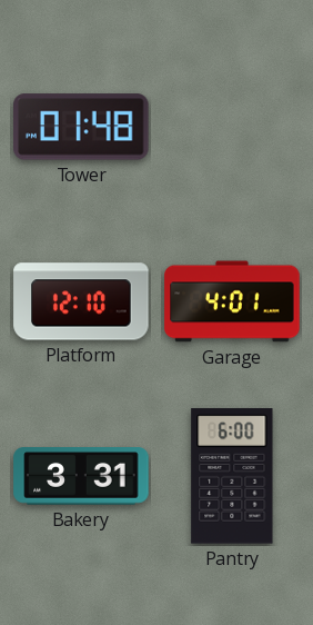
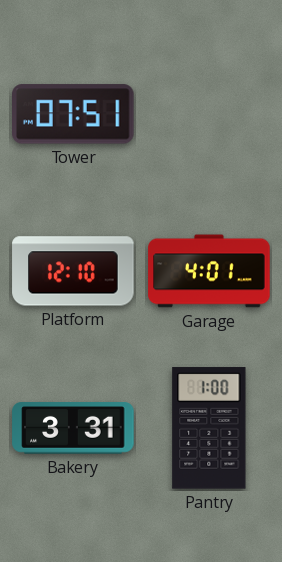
Tower: 01:48 -> 07:51
Pantry: 6:00 -> 1:00
